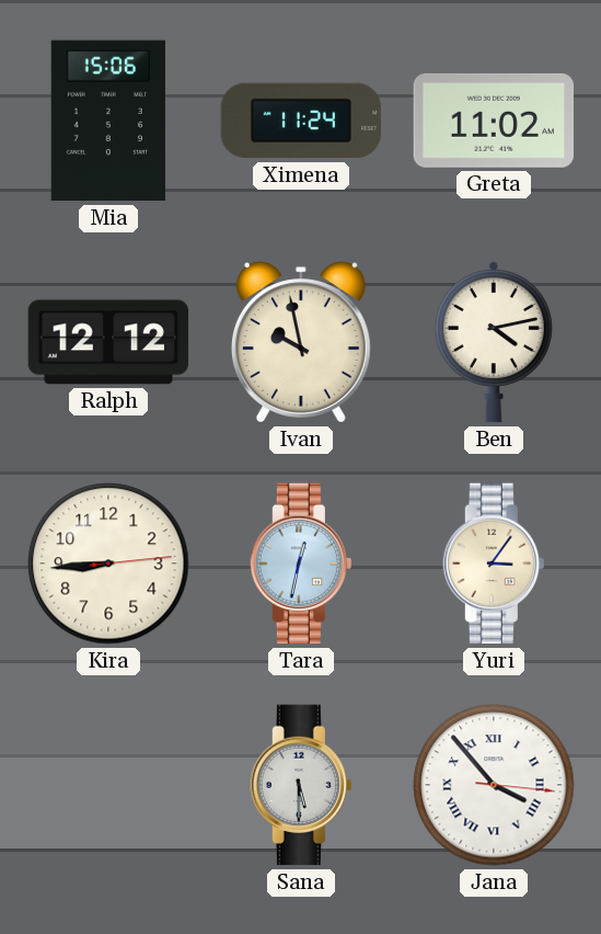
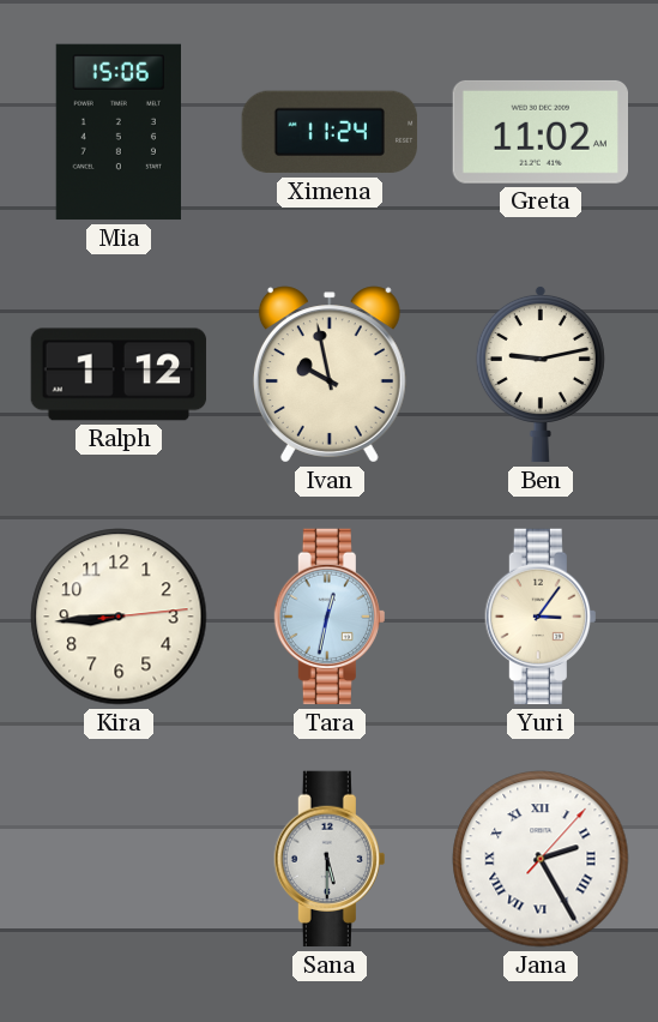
Ralph: 12:12 -> 1:12
Ben: 4:13 -> 9:13
Jana: 3:53 -> 2:25
